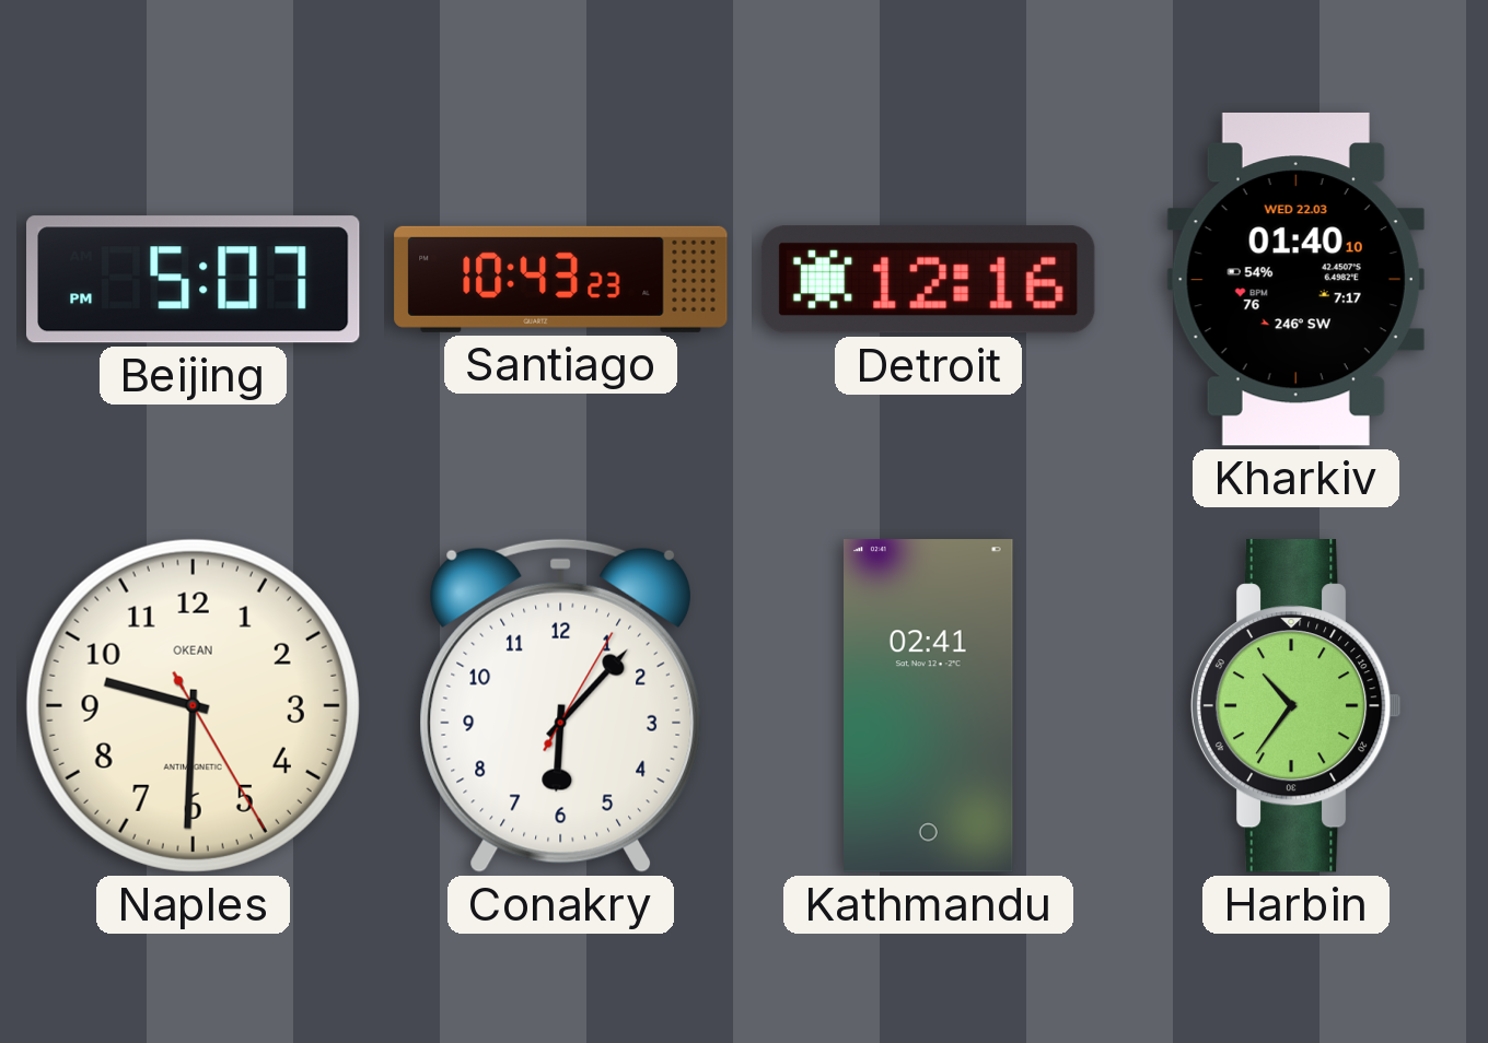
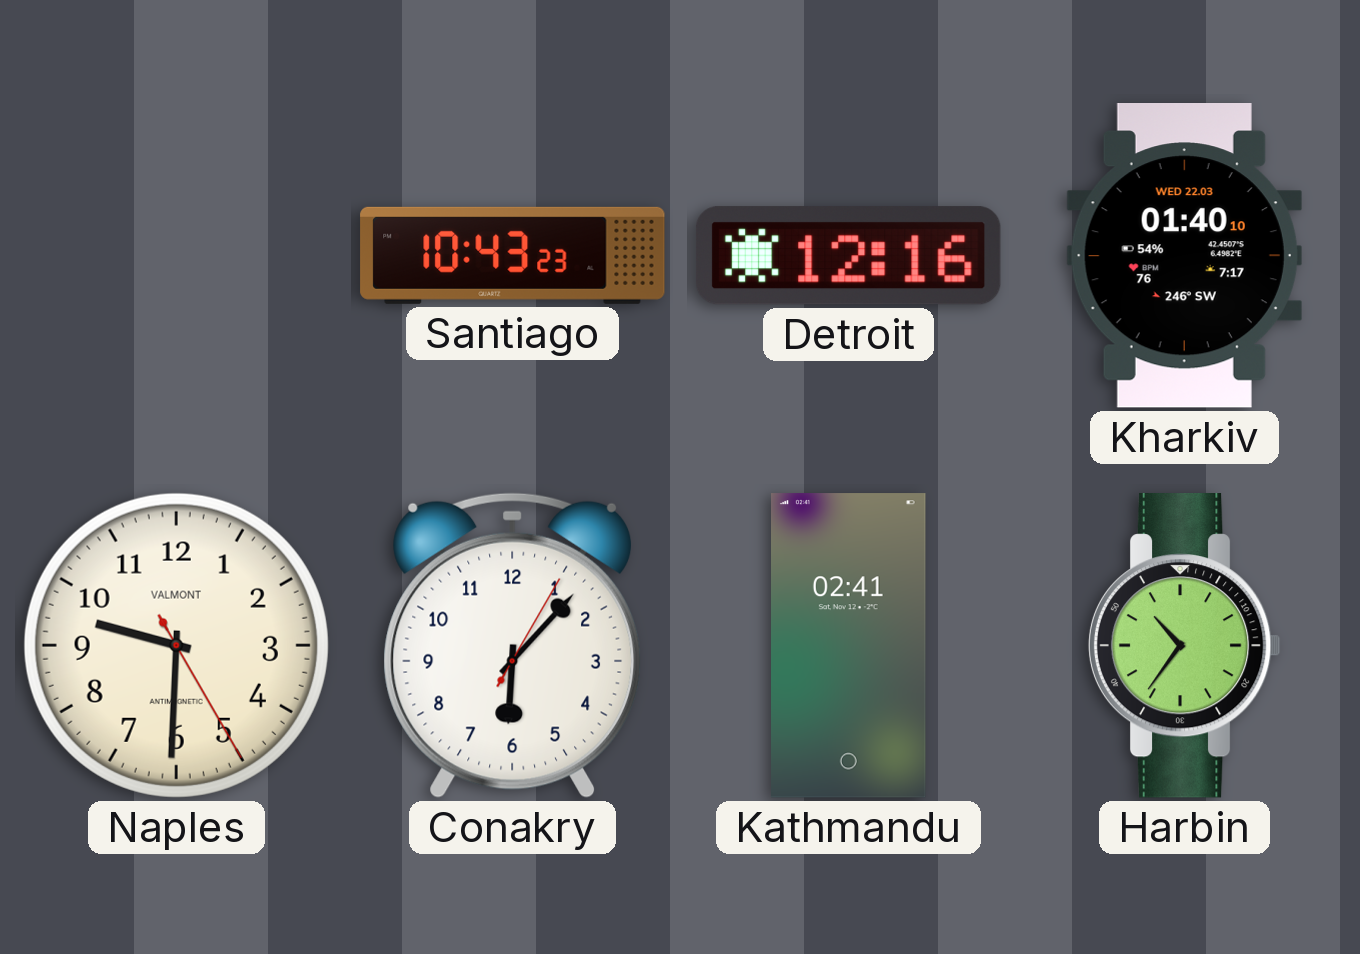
Beijing: 5:07 -> none
Naples brand: OKEAN -> VALMONT
